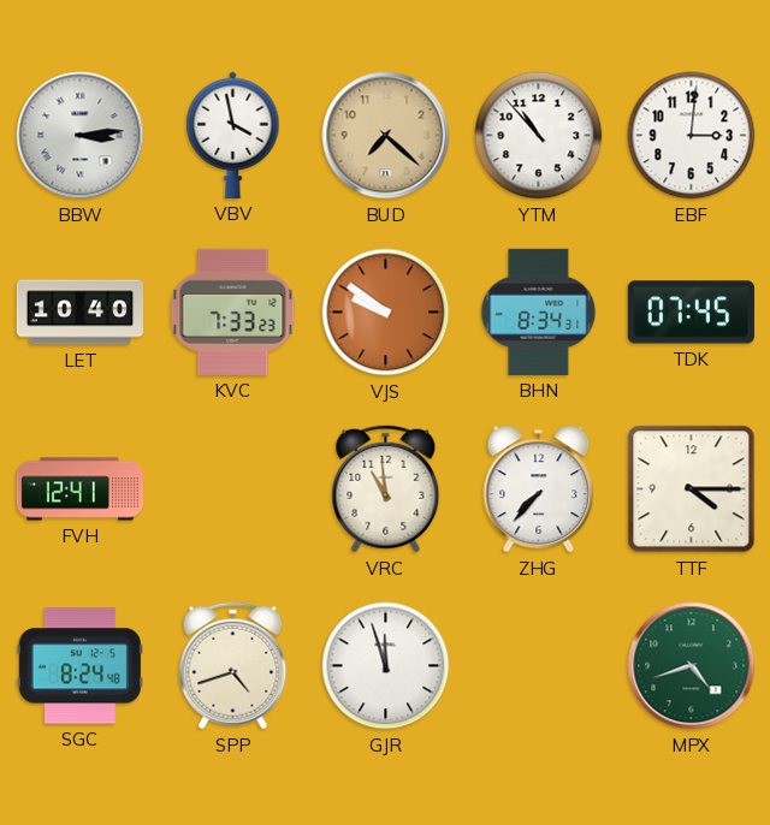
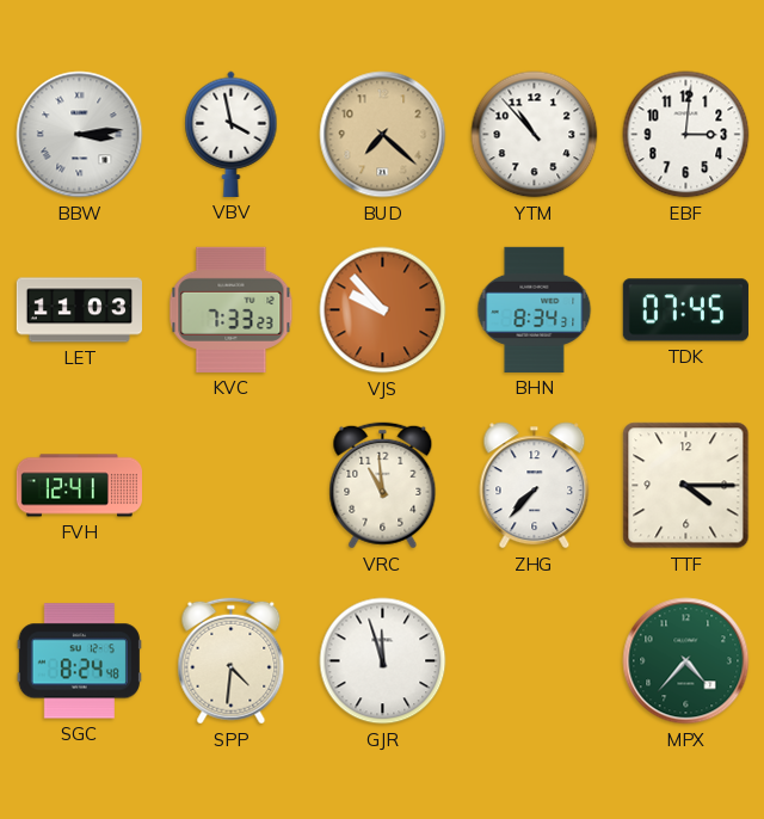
LET: 10:40 -> 11:03
VJS: 9:51 -> 9:53
SPP: 4:42 -> 4:31
MPX: 4:42 -> 4:37
